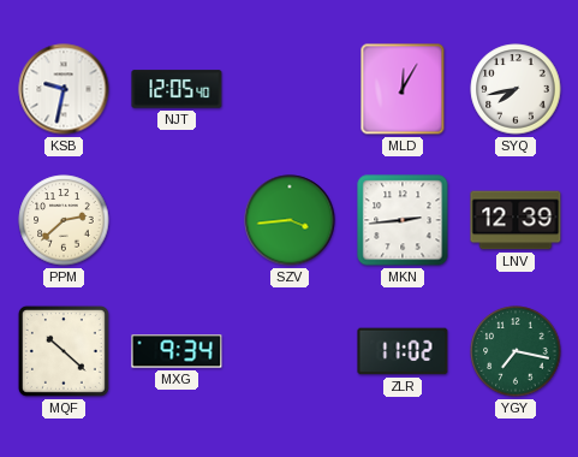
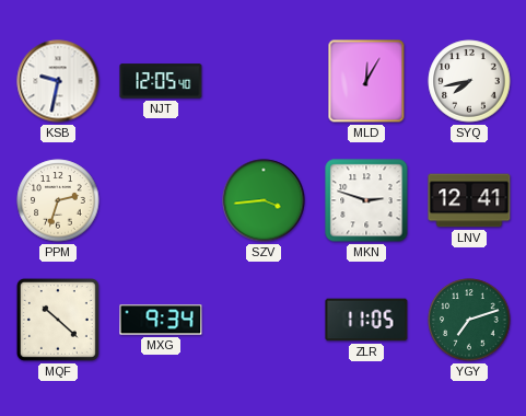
PPM: 2:38 -> 2:33
MKN: 2:44 -> 2:48
LNV: 12:39 -> 12:41
ZLR: 11:02 -> 11:05
YGY: 7:17 -> 7:12
